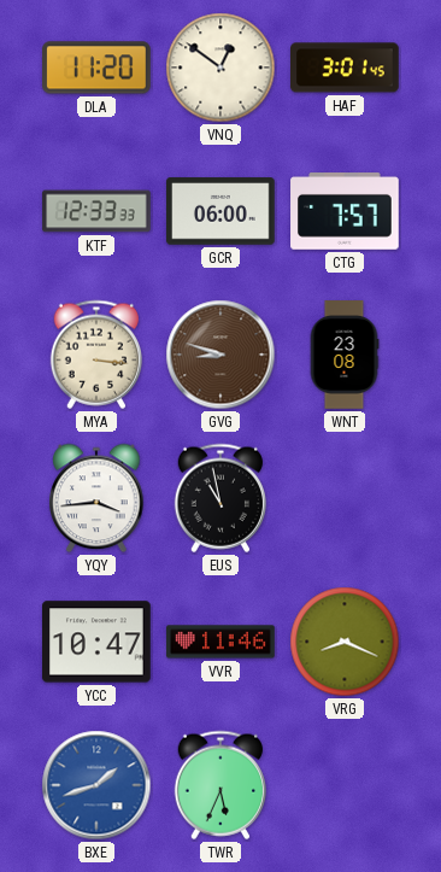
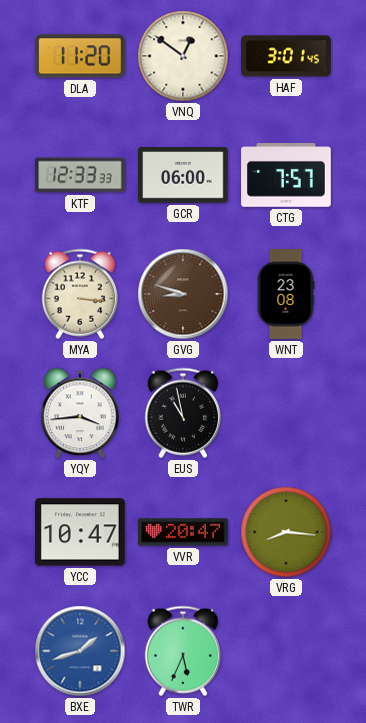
VVR: 11:46 -> 20:47
VRG: 8:19 -> 8:16
